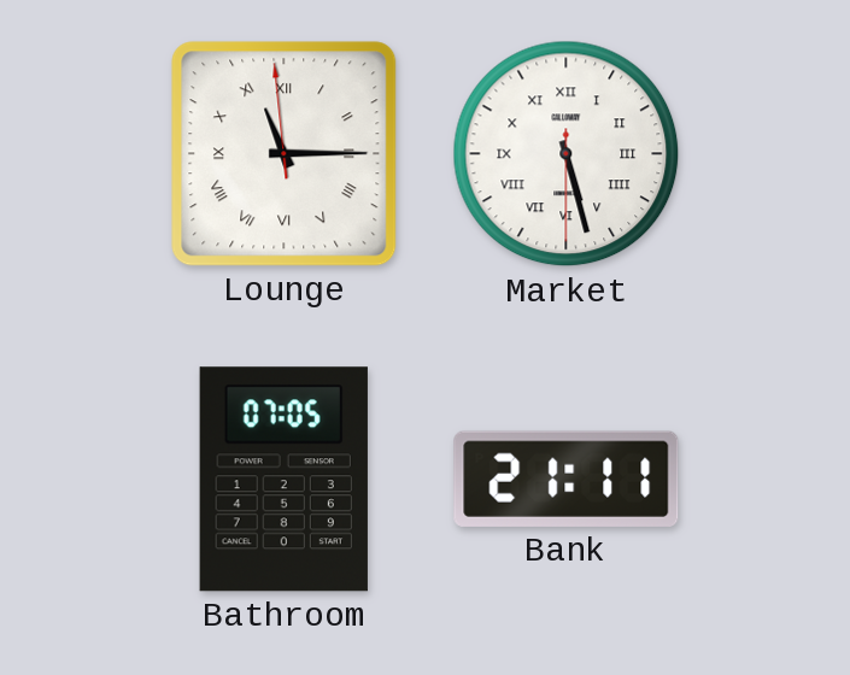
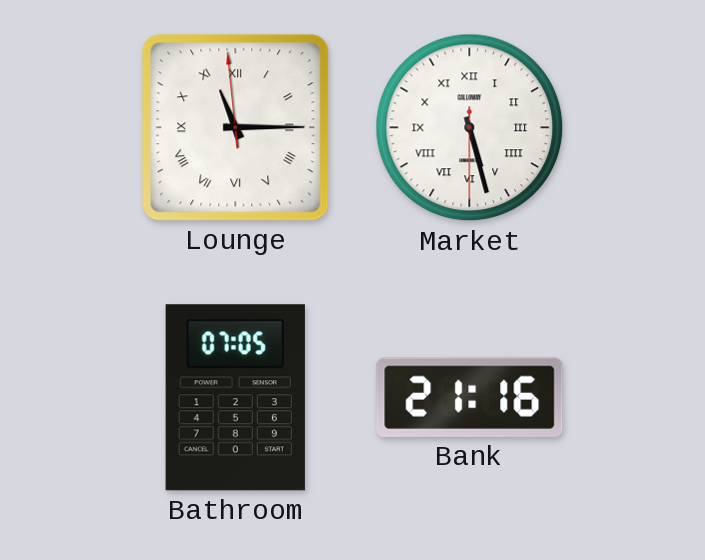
Bank: 21:11 -> 21:16
